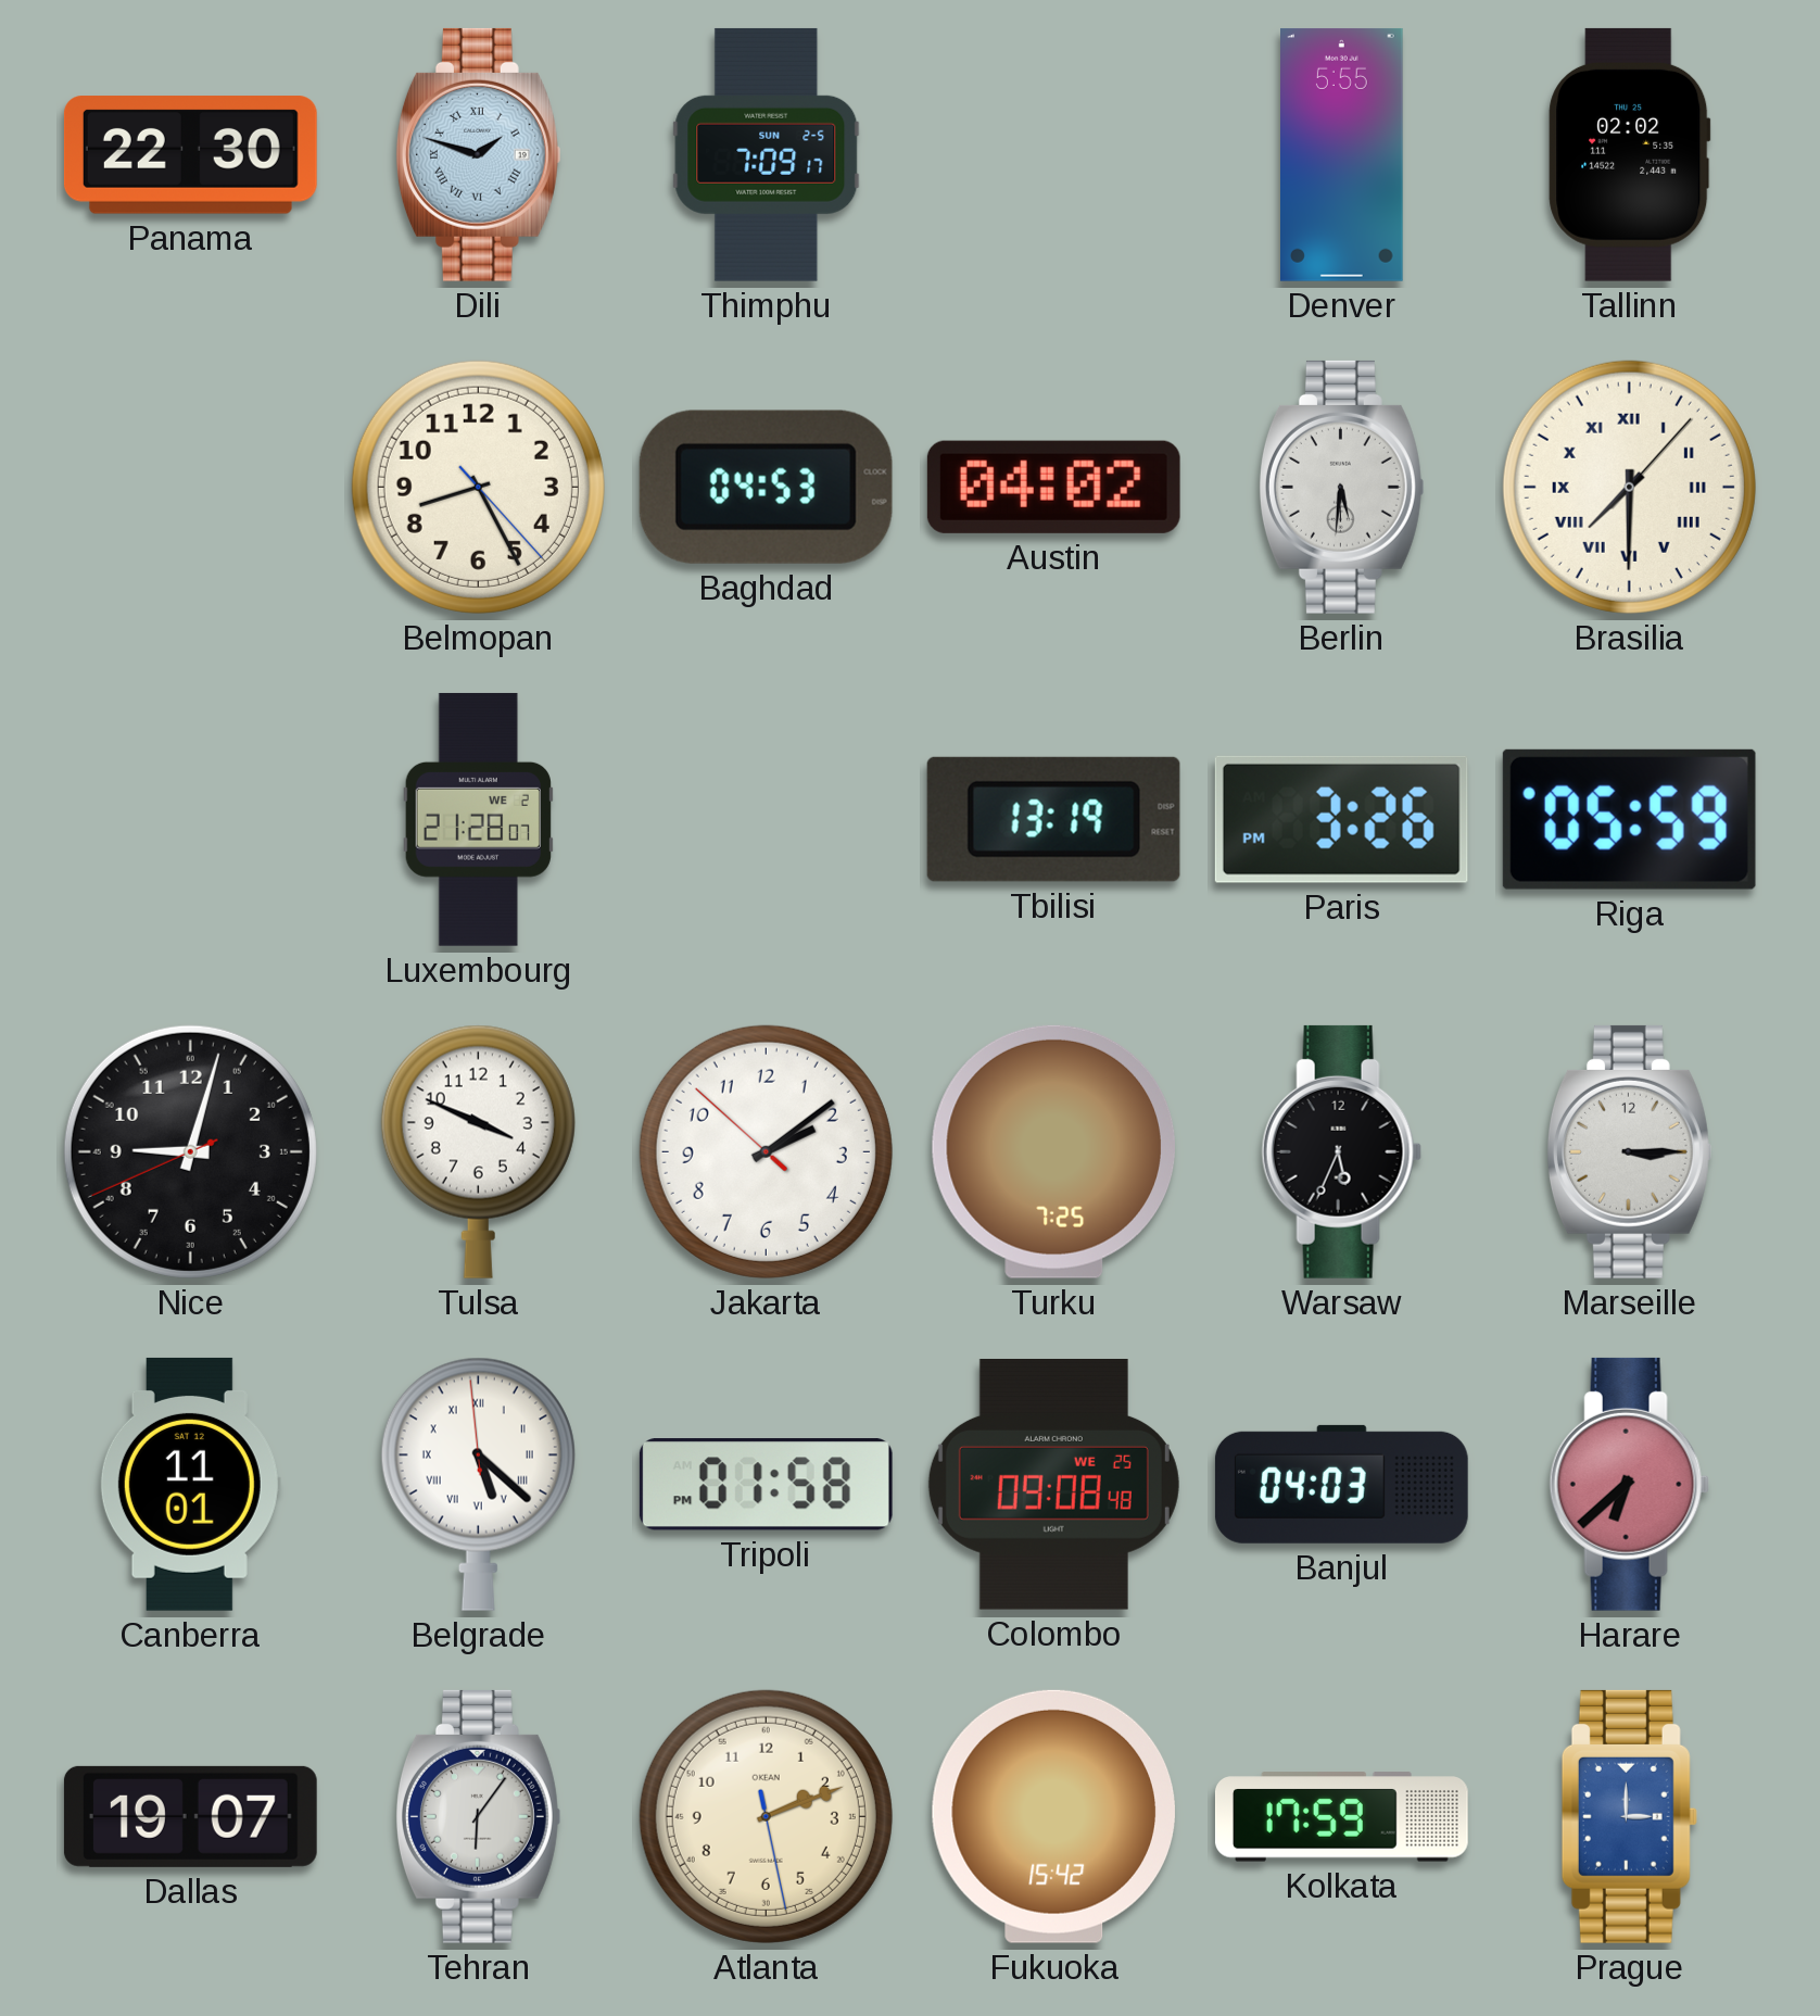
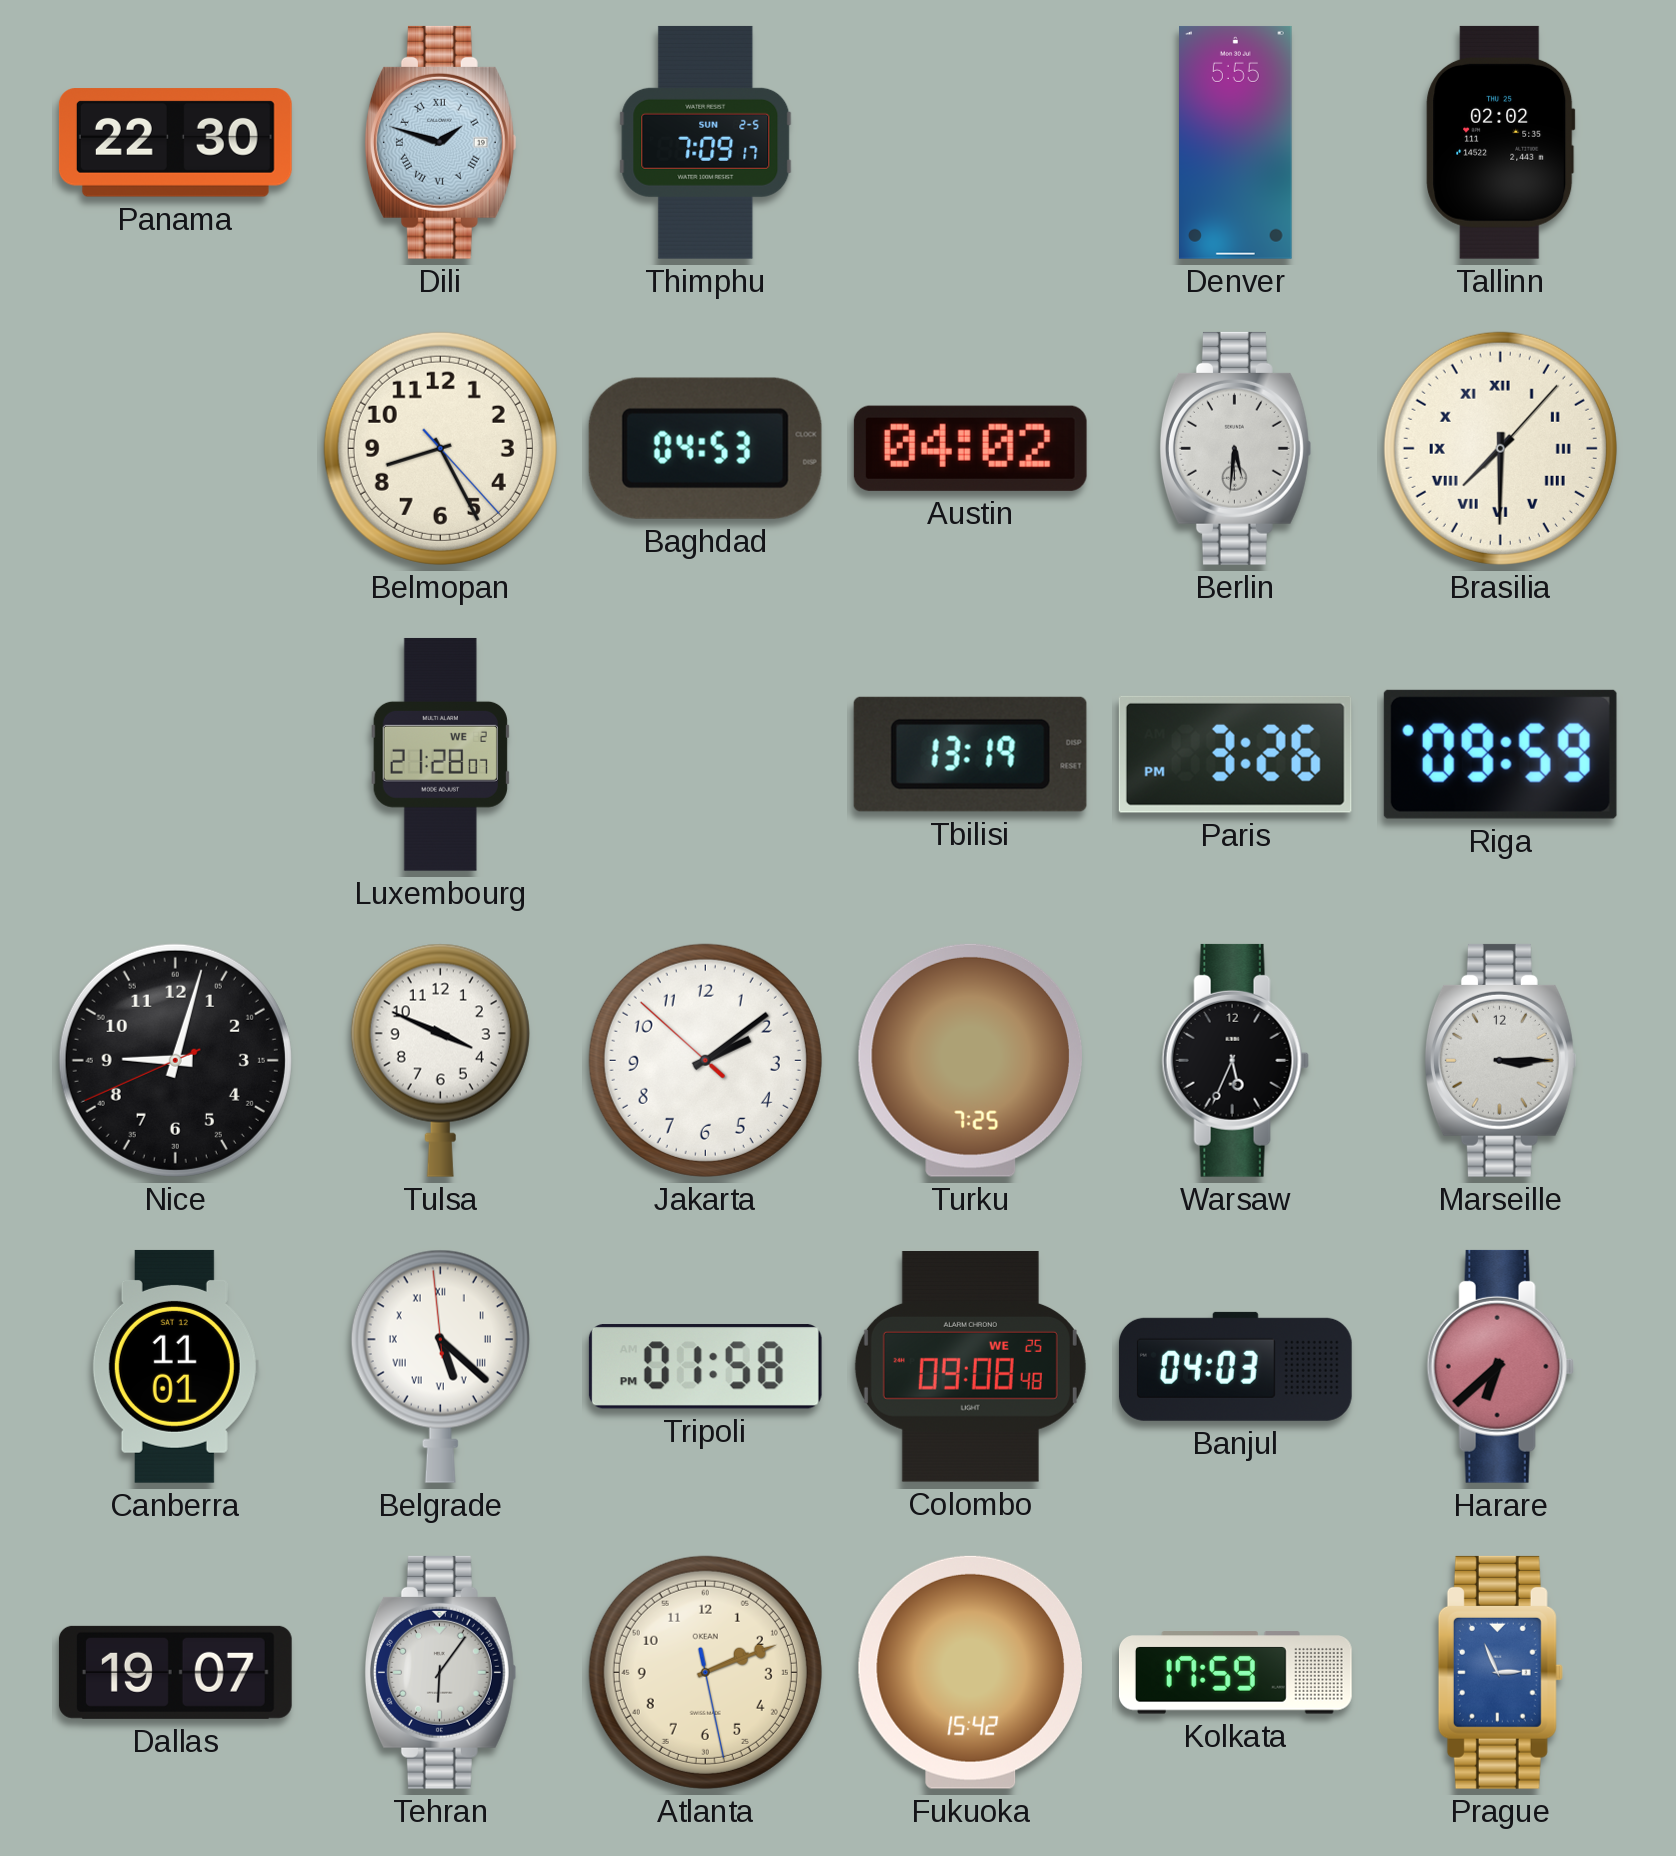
Riga: 05:59 -> 09:59
Prague: 3:00 -> 2:56
